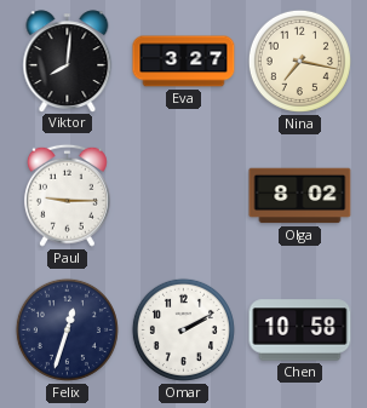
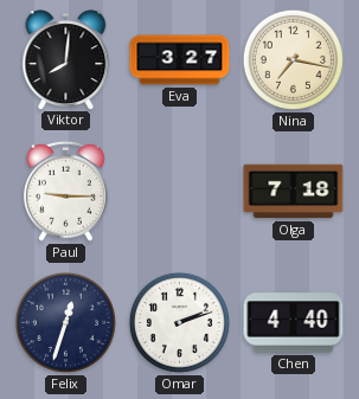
Olga: 8:02 -> 7:18
Omar: 2:10 -> 2:12
Chen: 10:58 -> 4:40
